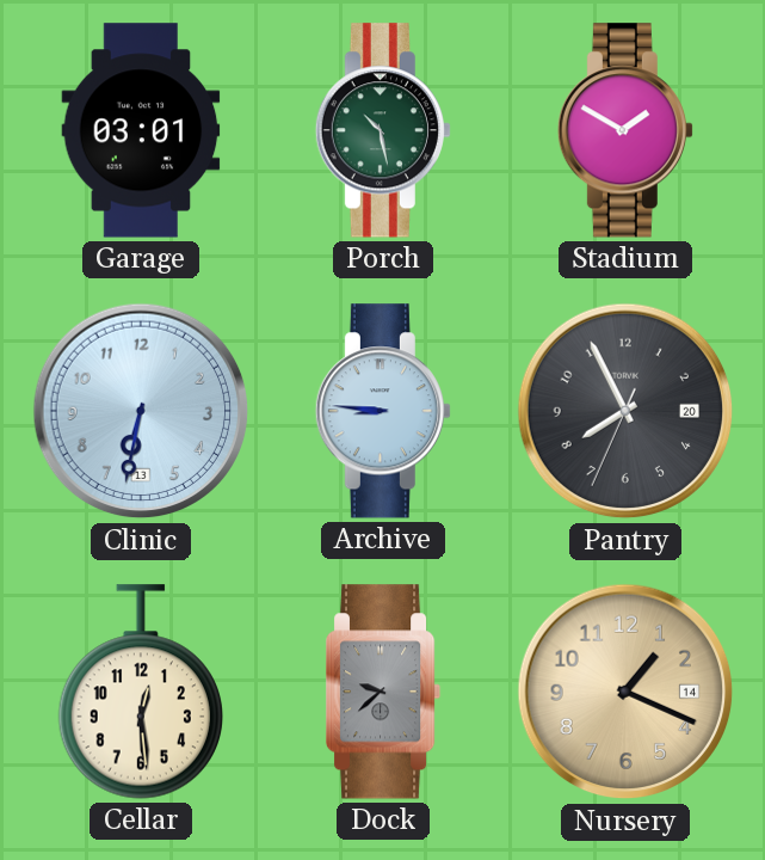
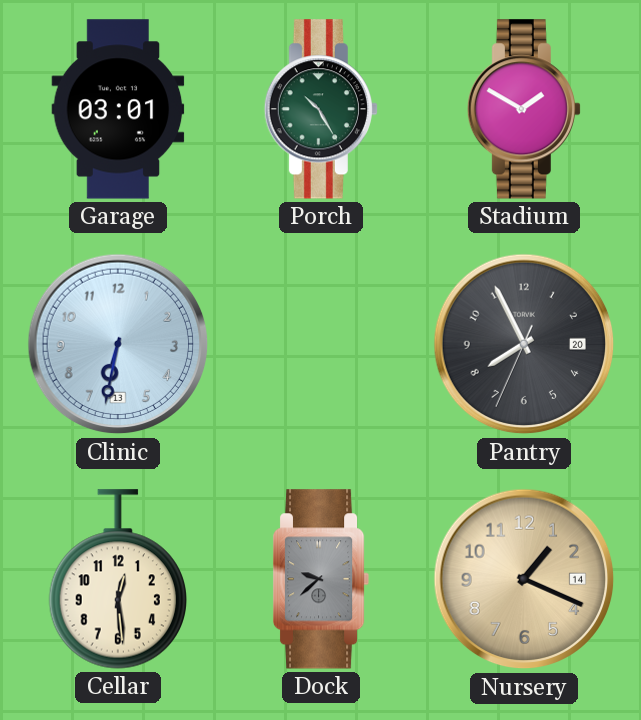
Porch: 10:28 -> 10:25
Archive: 8:46 -> none
